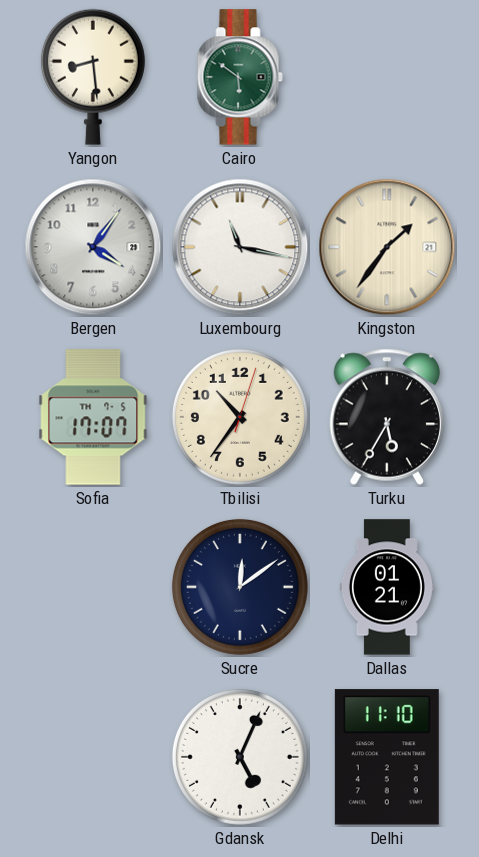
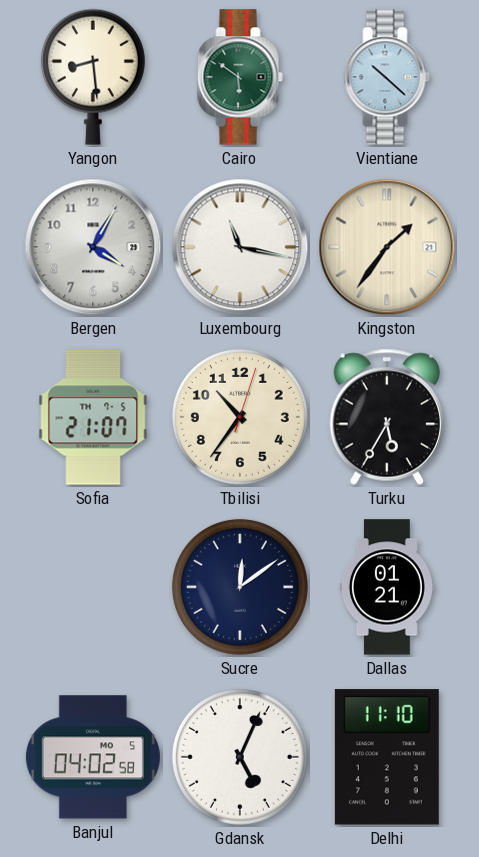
Vientiane: none -> 10:22
Bergen: 4:06 -> 4:05
Sofia: 17:07 -> 21:07
Banjul: none -> 04:02
